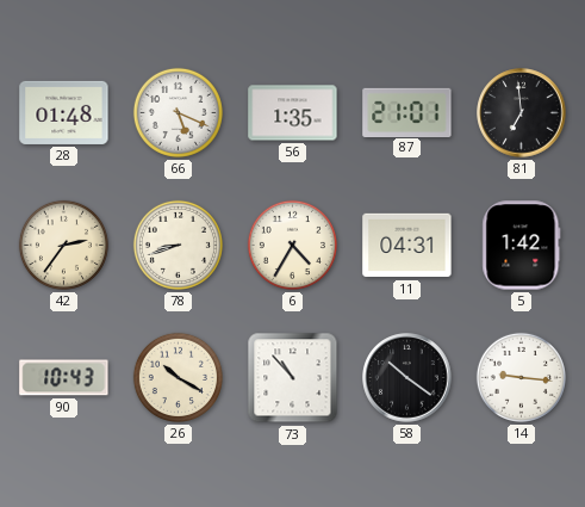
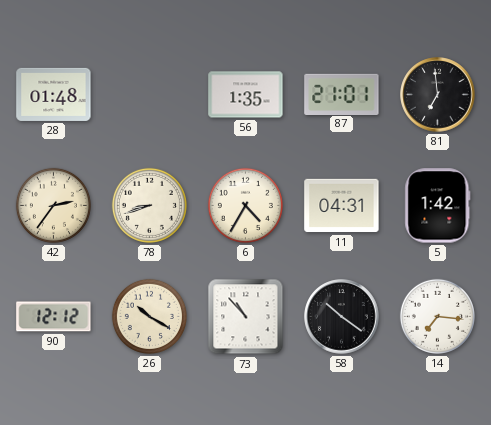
66: 5:19 -> none
90: 10:43 -> 12:12
14: 9:16 -> 7:16
